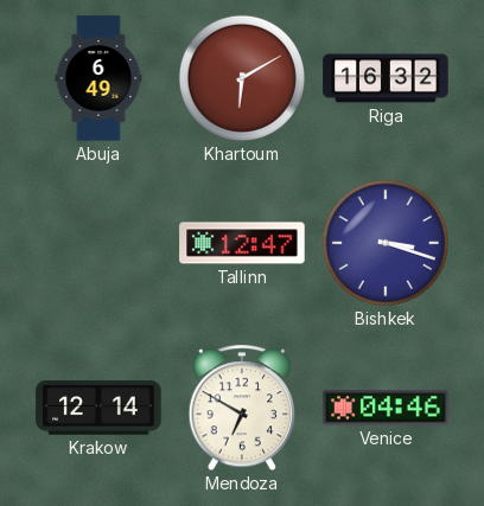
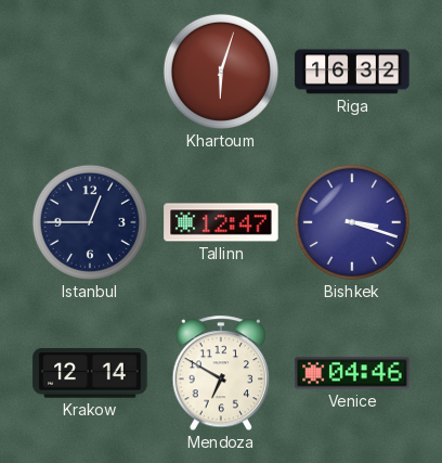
Abuja: 6:49 -> none
Khartoum: 6:10 -> 6:03
Istanbul: none -> 12:45
